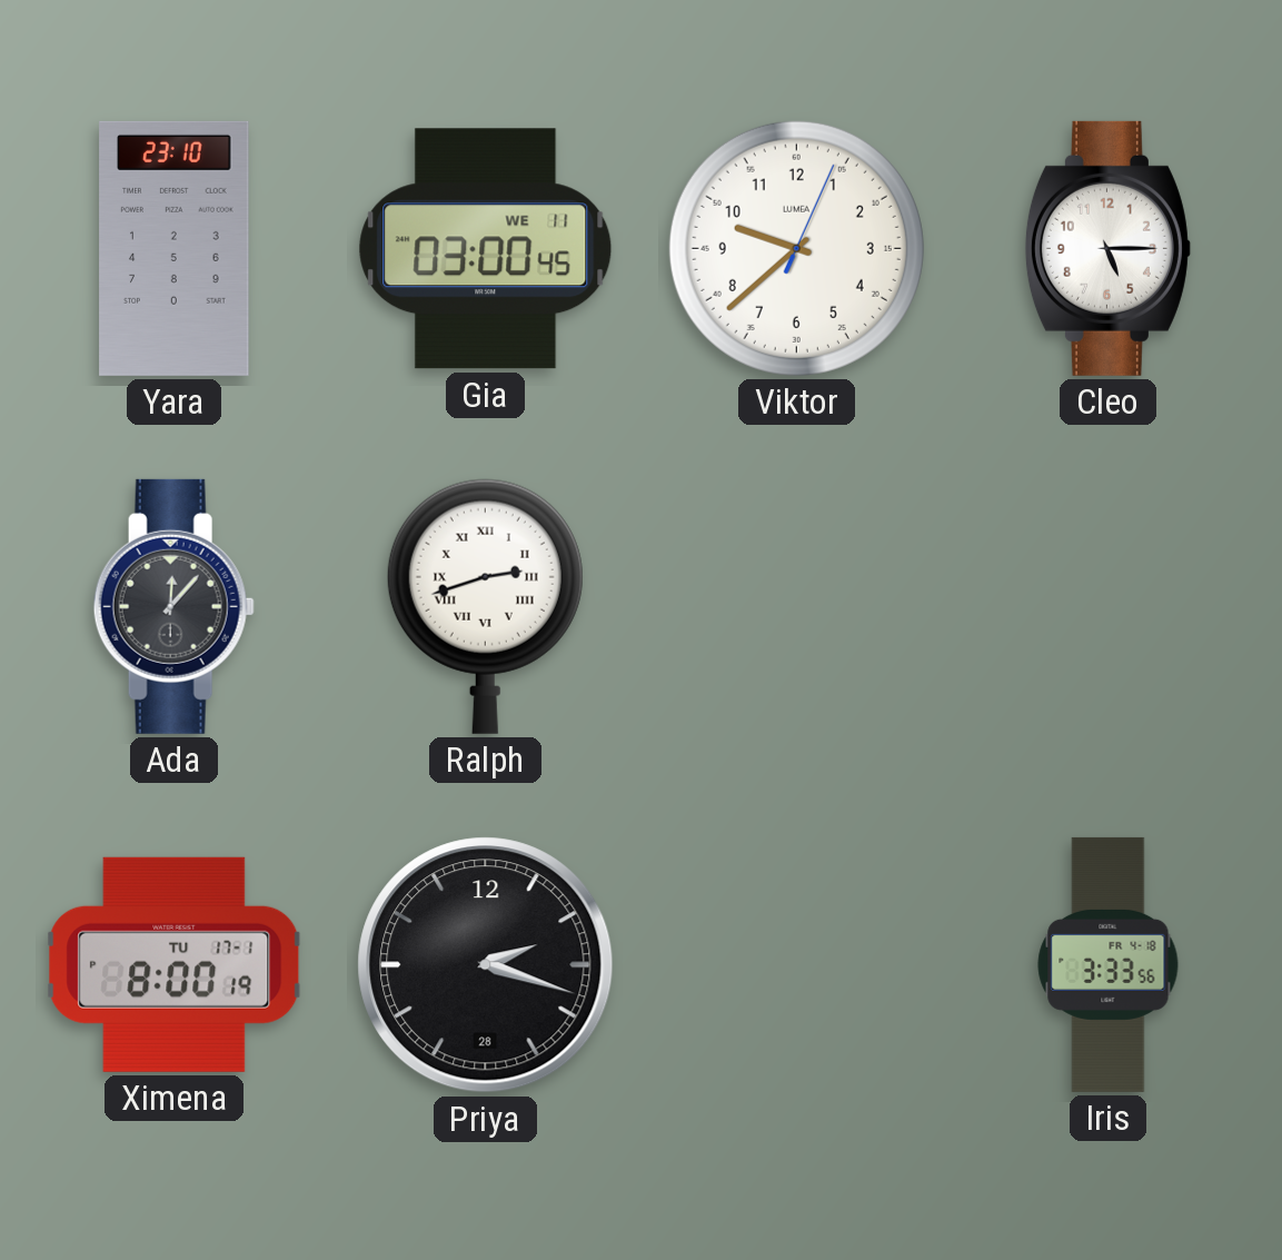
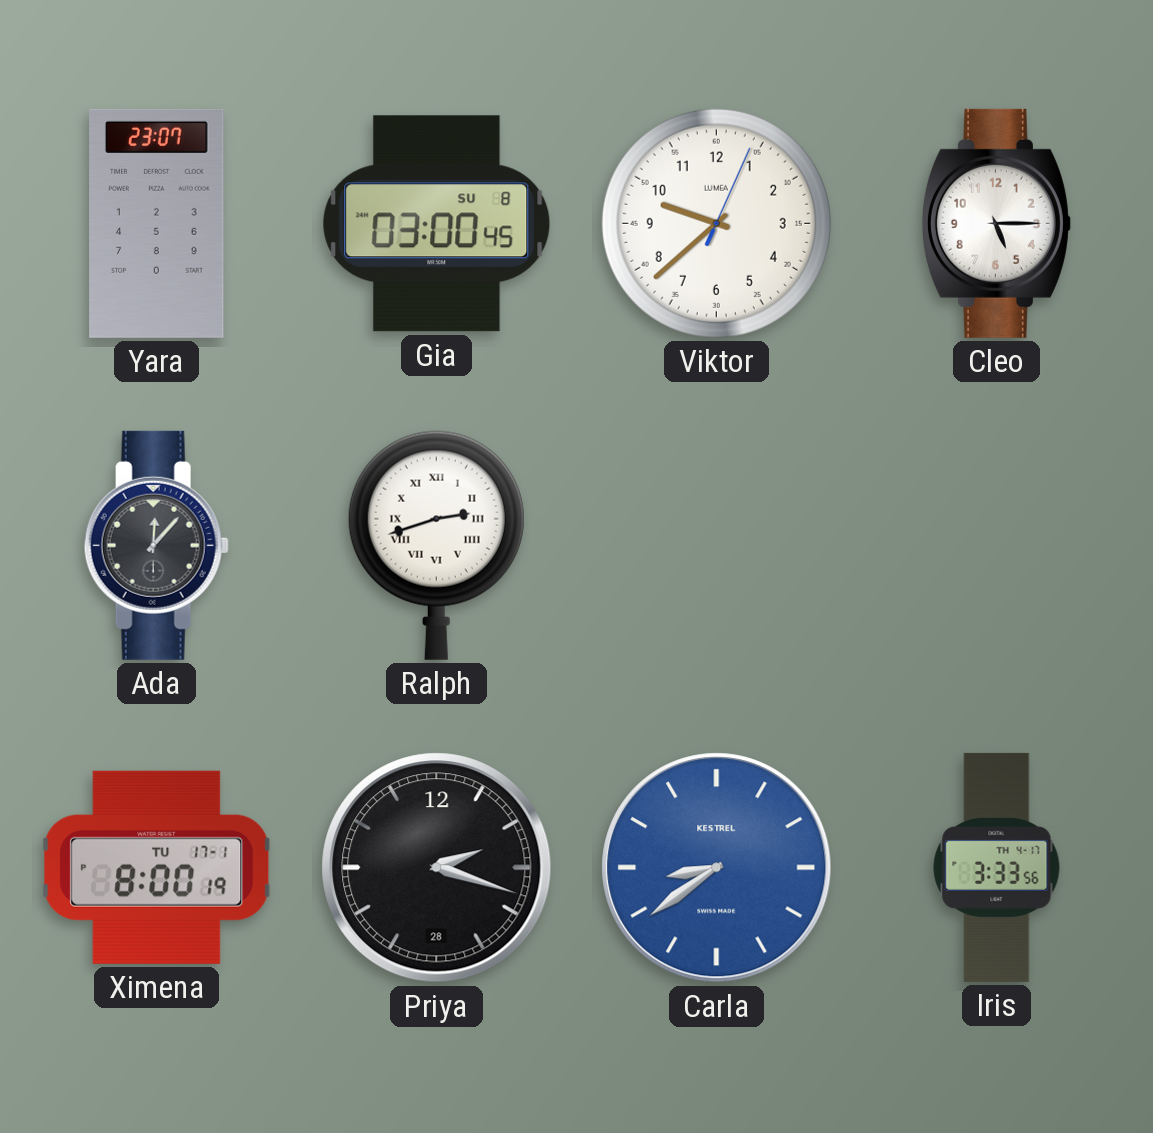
Yara: 23:10 -> 23:07
Gia date: WE 11 -> SU 8
Carla: none -> 8:39
Iris date: FR 4-18 -> TH 4-17
